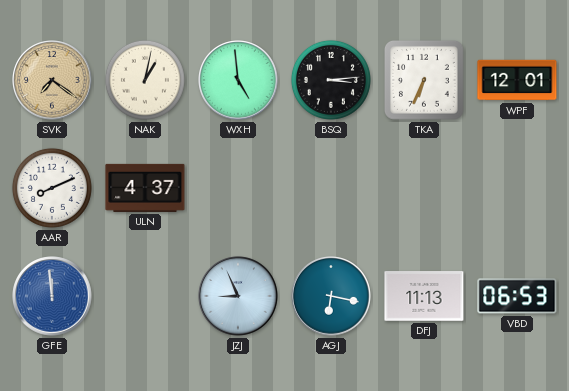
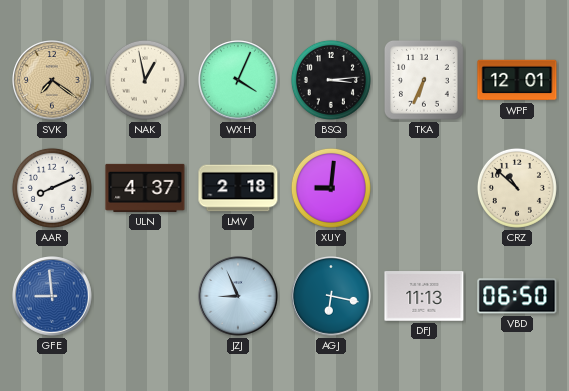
NAK: 1:02 -> 12:58
WXH: 4:59 -> 4:04
LMV: none -> 2:18
XUY: none -> 9:01
CRZ: none -> 10:52
GFE: 11:59 -> 8:59
VBD: 06:53 -> 06:50
